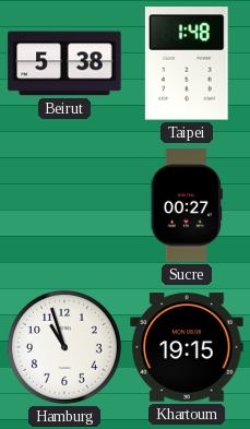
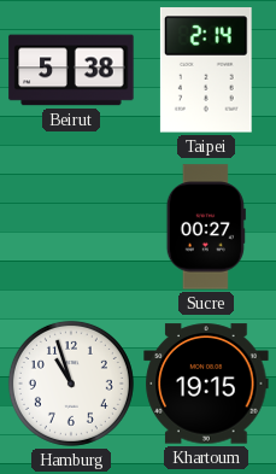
Taipei: 1:48 -> 2:14
